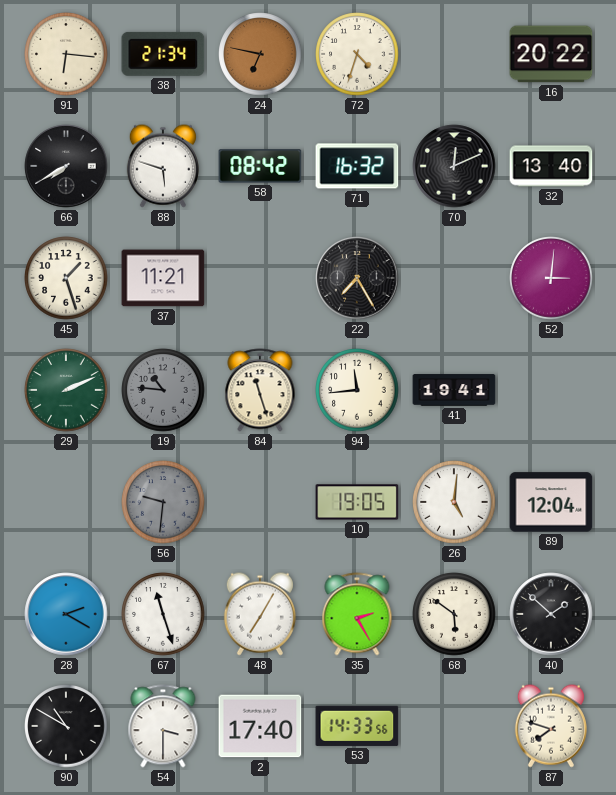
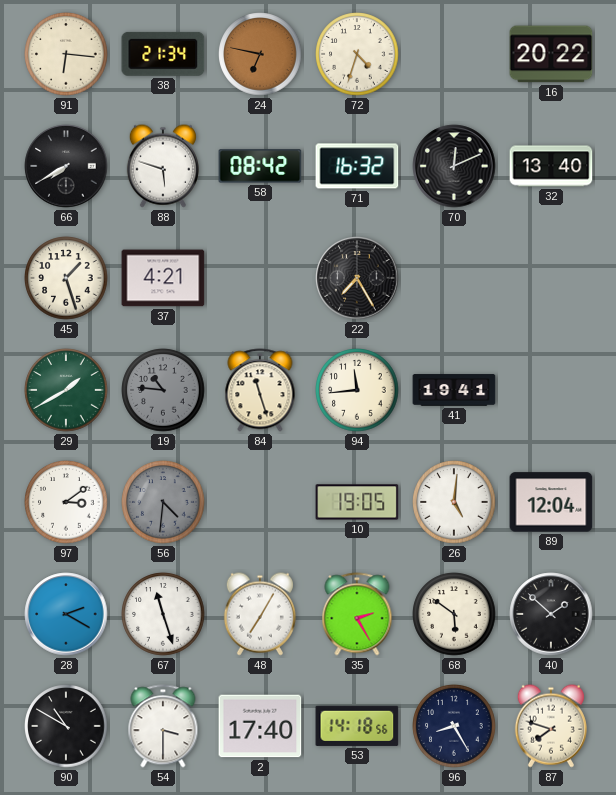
37: 11:21 -> 4:21
52: 3:01 -> none
29: 2:11 -> 1:40
97: none -> 3:09
56: 9:31 -> 4:31
53: 14:33 -> 14:18
96: none -> 8:25
